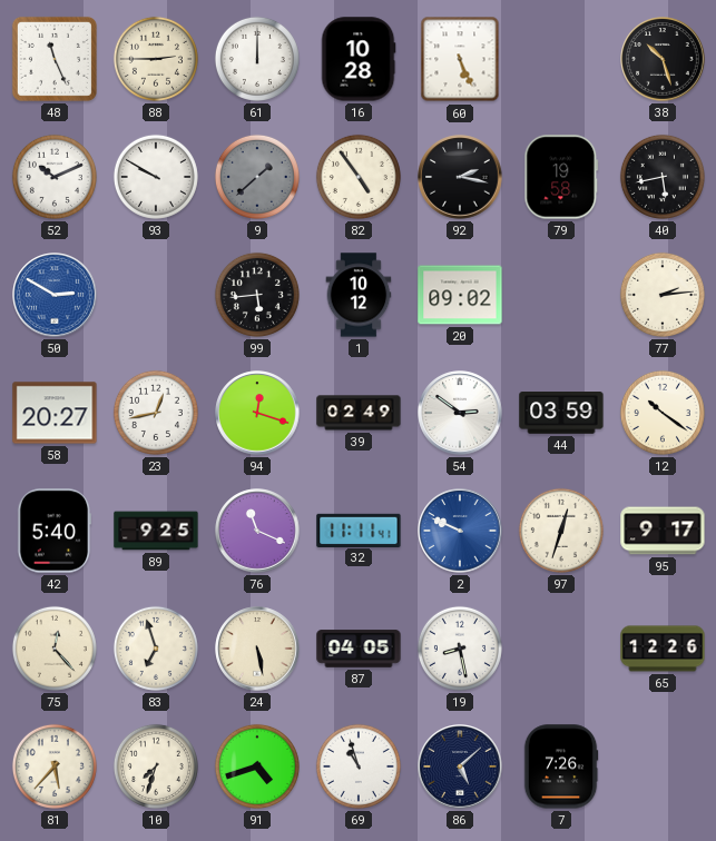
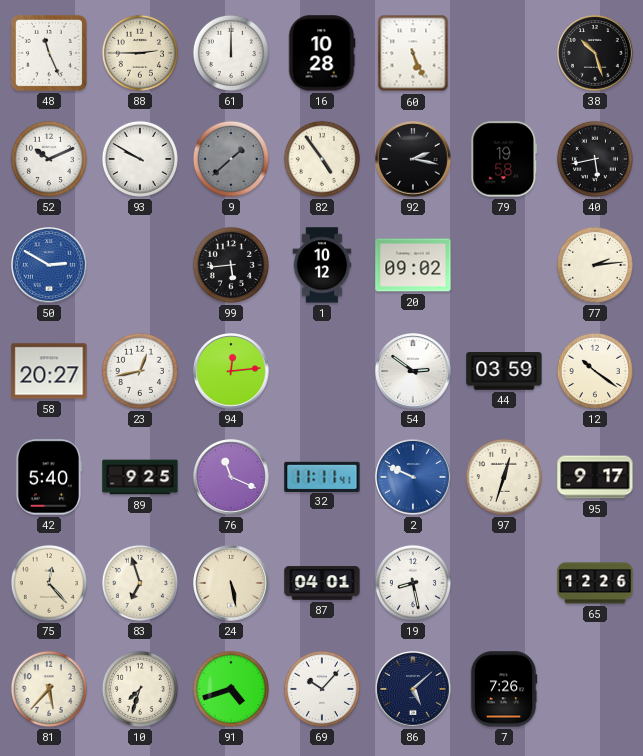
94: 12:18 -> 12:14
39: 02:49 -> none
87: 04:05 -> 04:01
69: 10:57 -> 10:07
